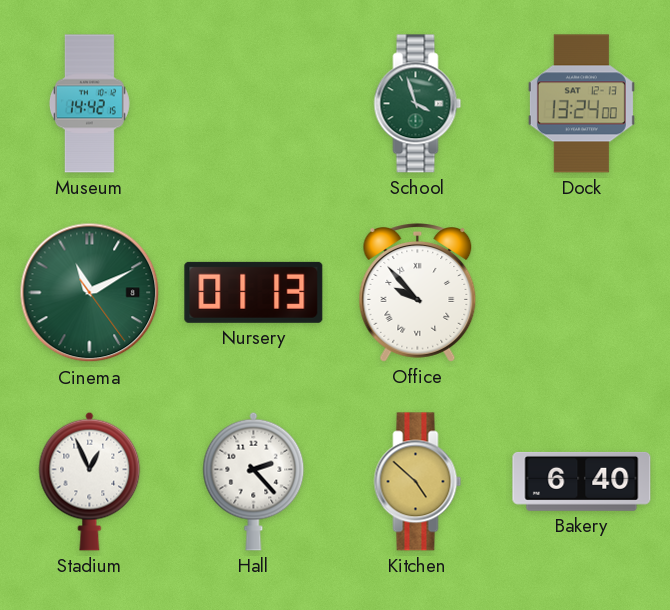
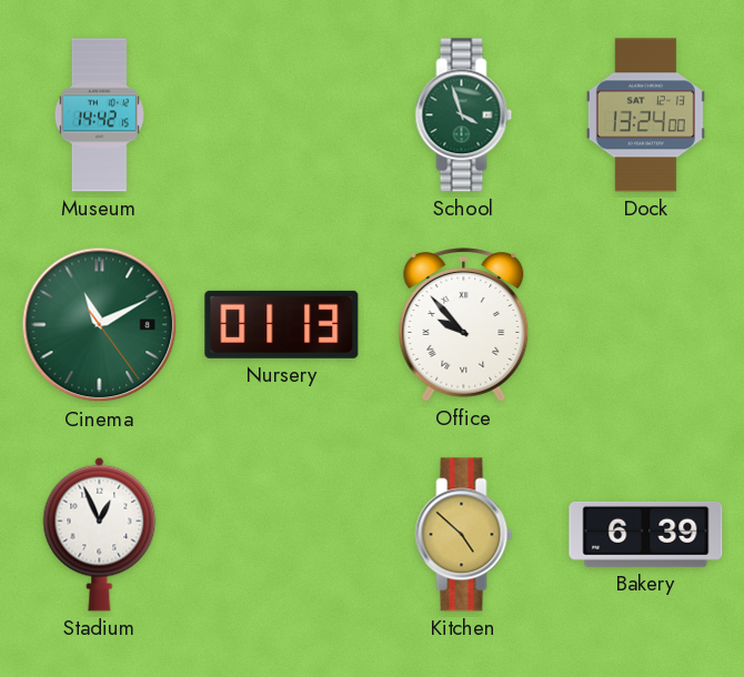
Hall: 2:23 -> none
Bakery: 6:40 -> 6:39
